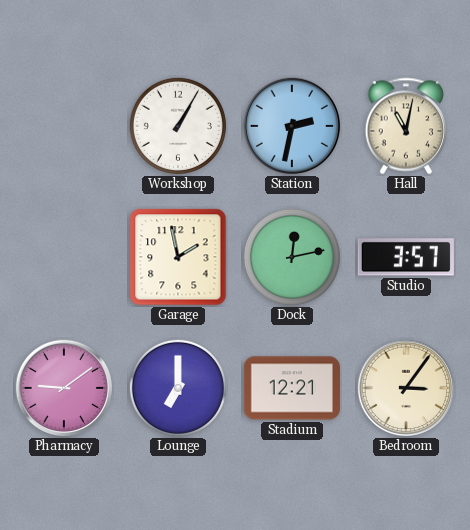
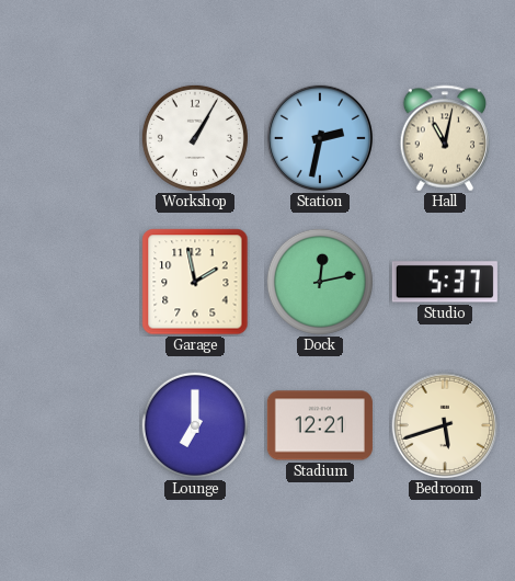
Studio: 3:57 -> 5:37
Pharmacy: 9:09 -> none
Bedroom: 3:06 -> 5:42
